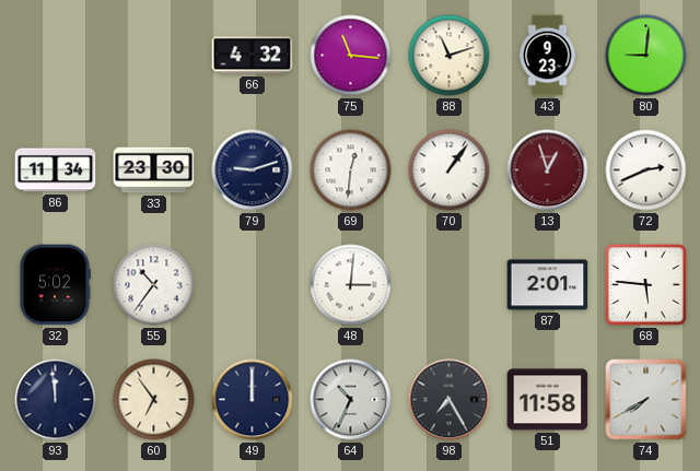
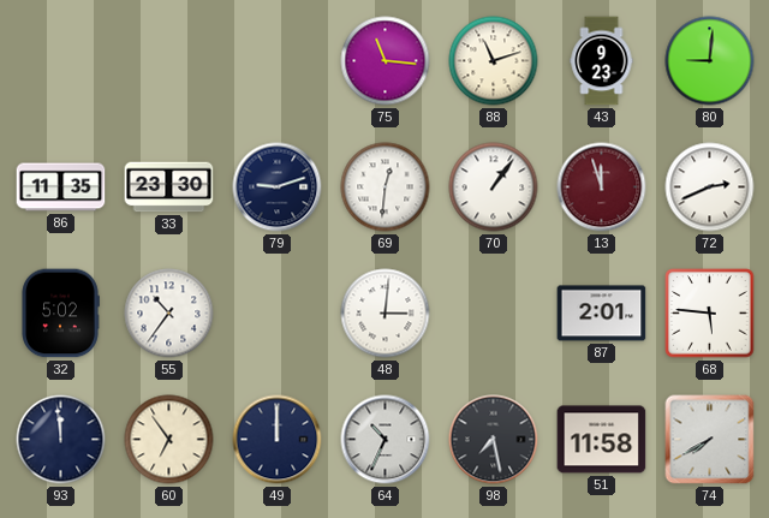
66: 4:32 -> none
86: 11:34 -> 11:35
13: 12:57 -> 11:57
98: 7:25 -> 7:28
